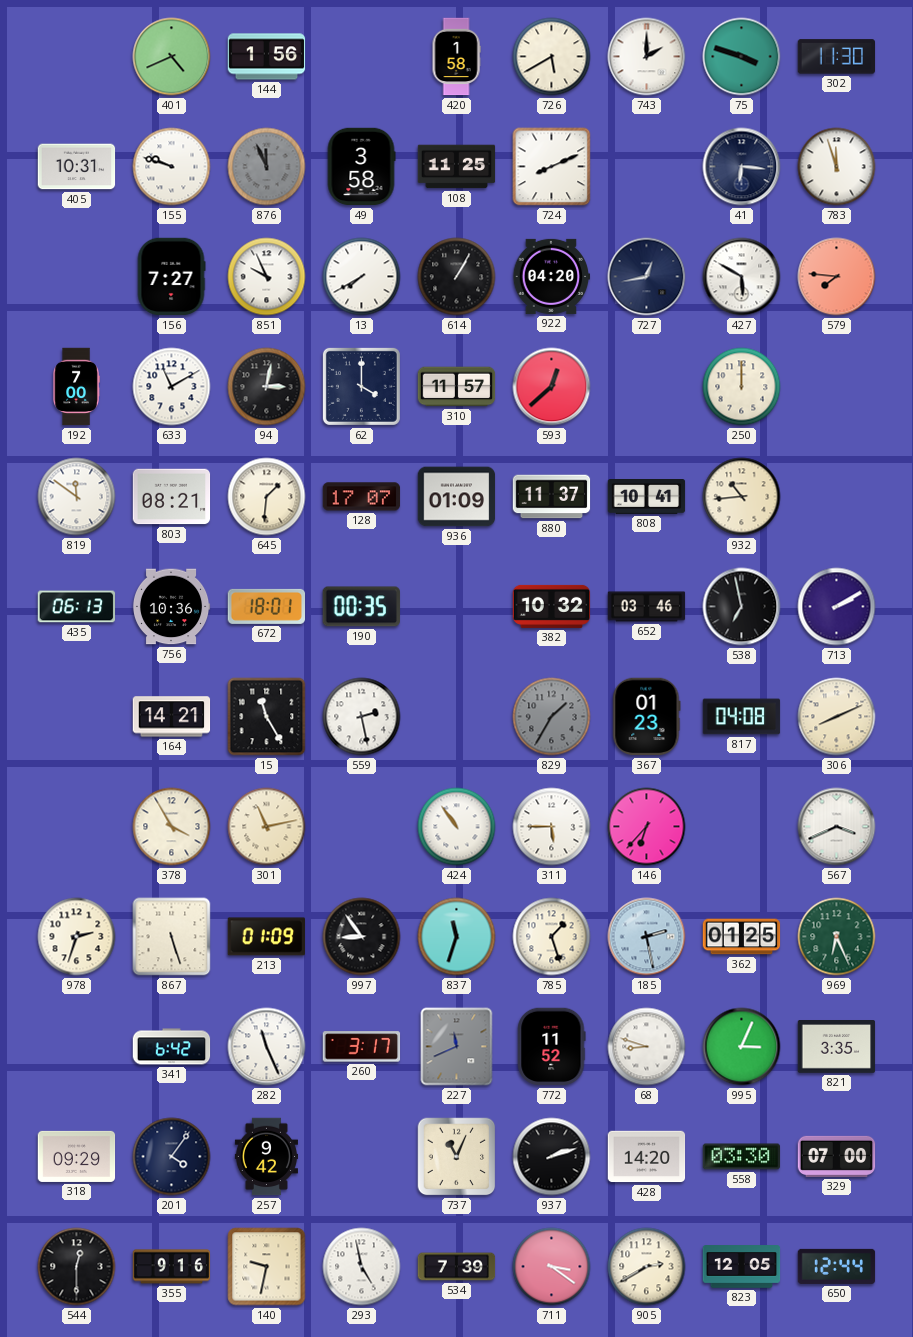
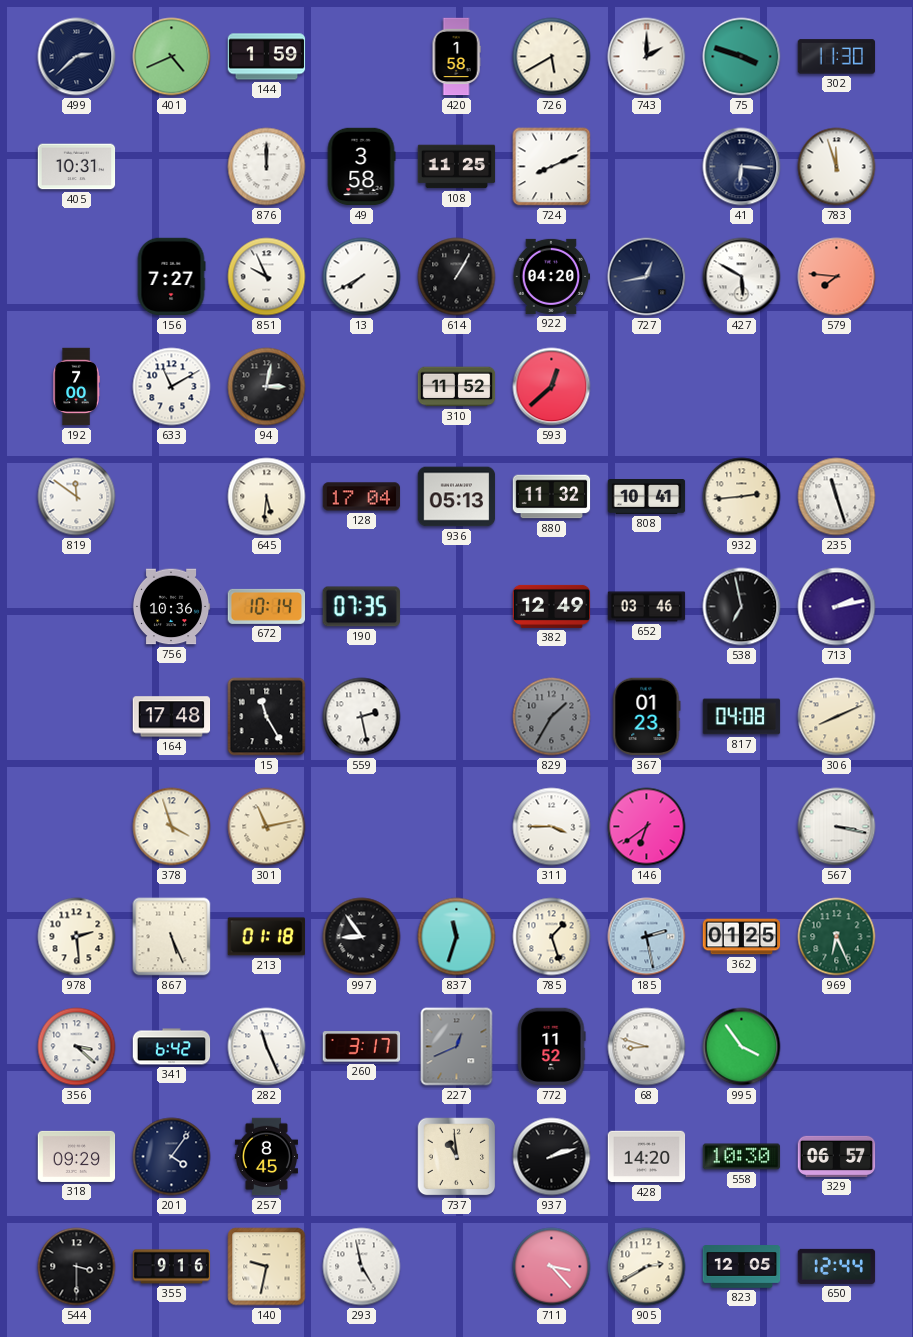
499: none -> 2:38
144: 1:56 -> 1:59
155: 9:48 -> none
876: 11:56 -> 12:00
876 dial: grey -> white
62: 4:00 -> none
310: 11:57 -> 11:52
250: 12:00 -> none
803: 08:21 -> none
645: 1:31 -> 5:31
128: 17:07 -> 17:04
936: 01:09 -> 05:13
880: 11:37 -> 11:32
932: 10:44 -> 2:44
235: none -> 11:27
435: 06:13 -> none
672: 18:01 -> 10:14
190: 00:35 -> 07:35
382: 10:32 -> 12:49
713: 2:10 -> 2:13
164: 14:21 -> 17:48
378: 3:55 -> 3:57
424: 10:54 -> none
311: 5:45 -> 3:45
146: 6:37 -> 6:39
567: 3:41 -> 3:17
978: 2:33 -> 2:29
867: 5:27 -> 5:26
213: 01:09 -> 01:18
356: none -> 3:22
227: 11:41 -> 12:41
995: 3:04 -> 3:54
821: 3:35 -> none
257: 9:42 -> 8:45
737: 11:04 -> 10:59
558: 03:30 -> 10:30
329: 07:00 -> 06:57
544: 12:30 -> 3:30
534: 7:39 -> none
711: 3:21 -> 3:23
